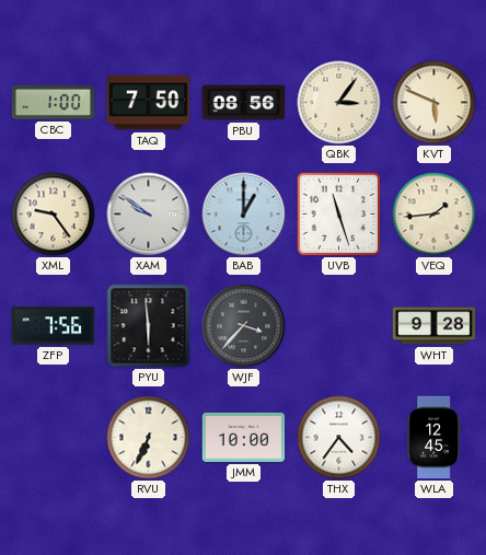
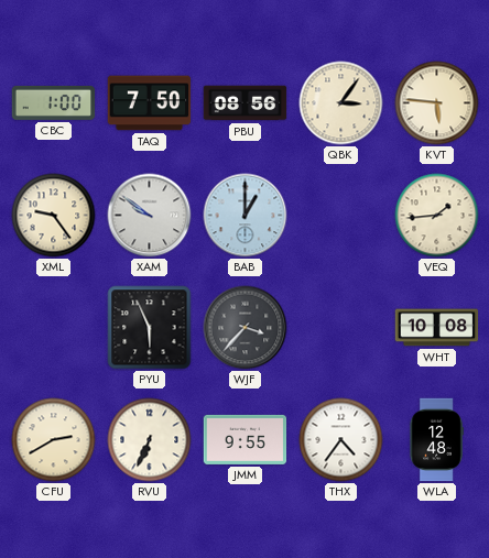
KVT: 5:49 -> 5:46
UVB: 11:27 -> none
ZFP: 7:56 -> none
PYU: 5:59 -> 5:56
WHT: 9:28 -> 10:08
CFU: none -> 2:40
JMM: 10:00 -> 9:55
WLA: 12:45 -> 12:48
